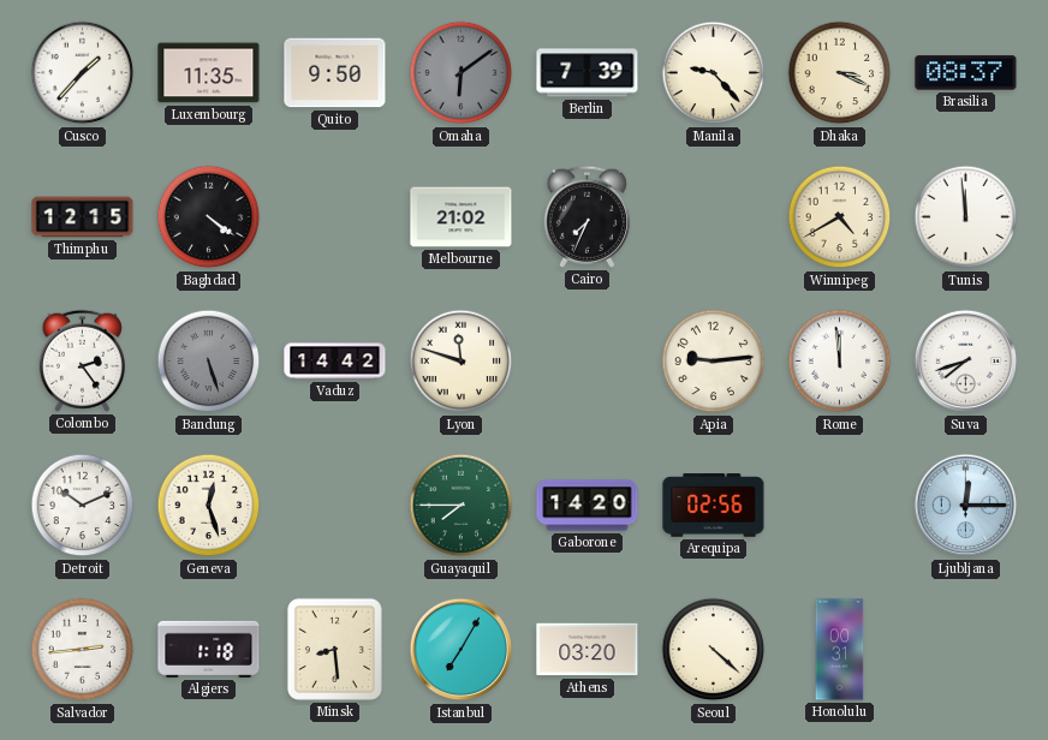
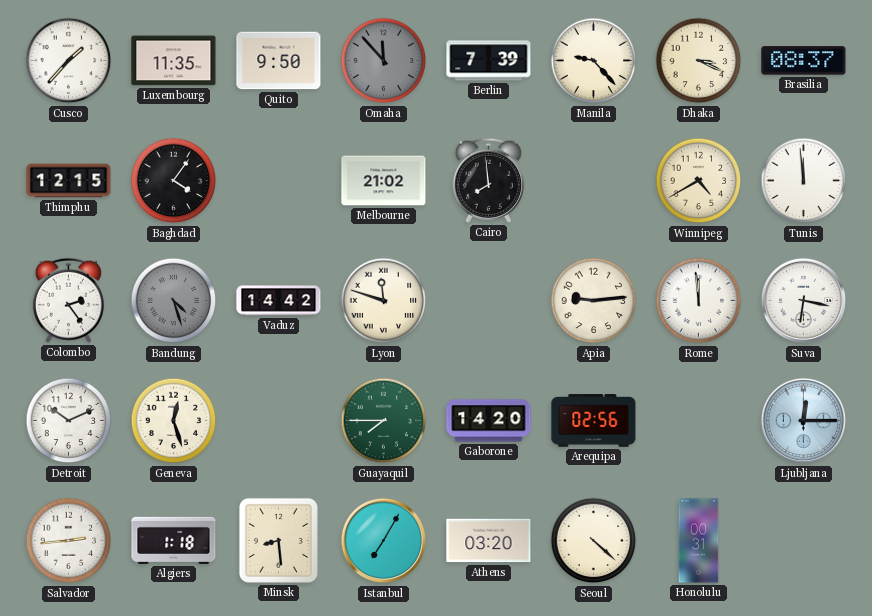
Omaha: 6:09 -> 11:53
Baghdad: 4:21 -> 4:06
Cairo: 7:34 -> 7:59
Bandung: 5:27 -> 4:27
Suva: 7:42 -> 6:17
